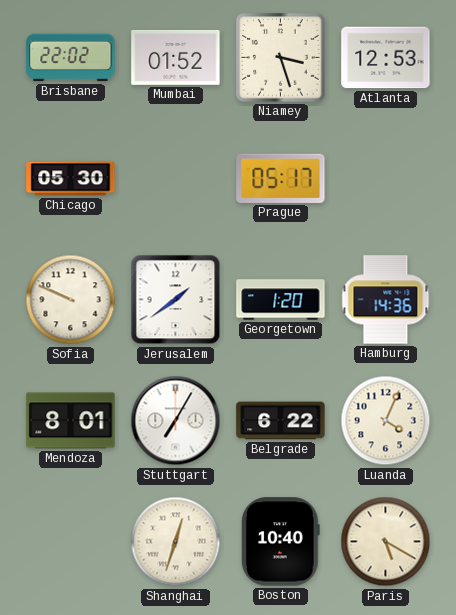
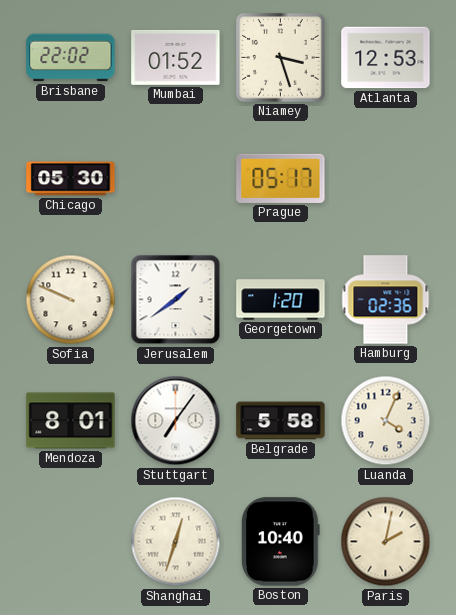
Hamburg: 14:36 -> 02:36
Stuttgart: 7:05 -> 7:06
Belgrade: 6:22 -> 5:58
Paris: 5:20 -> 2:02
